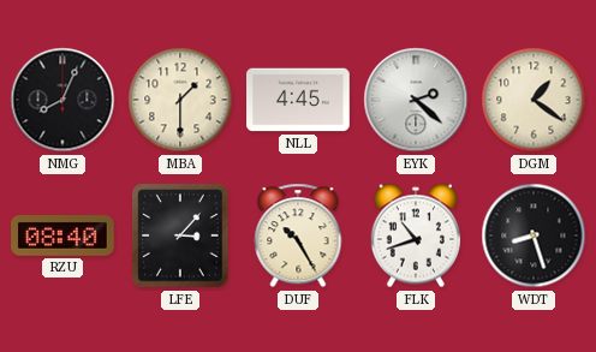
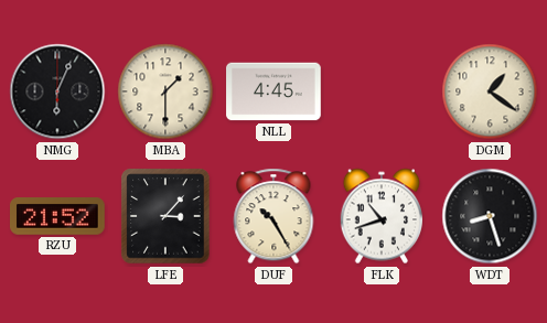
NMG: 8:04 -> 6:04
EYK: 2:22 -> none
RZU: 08:40 -> 21:52
